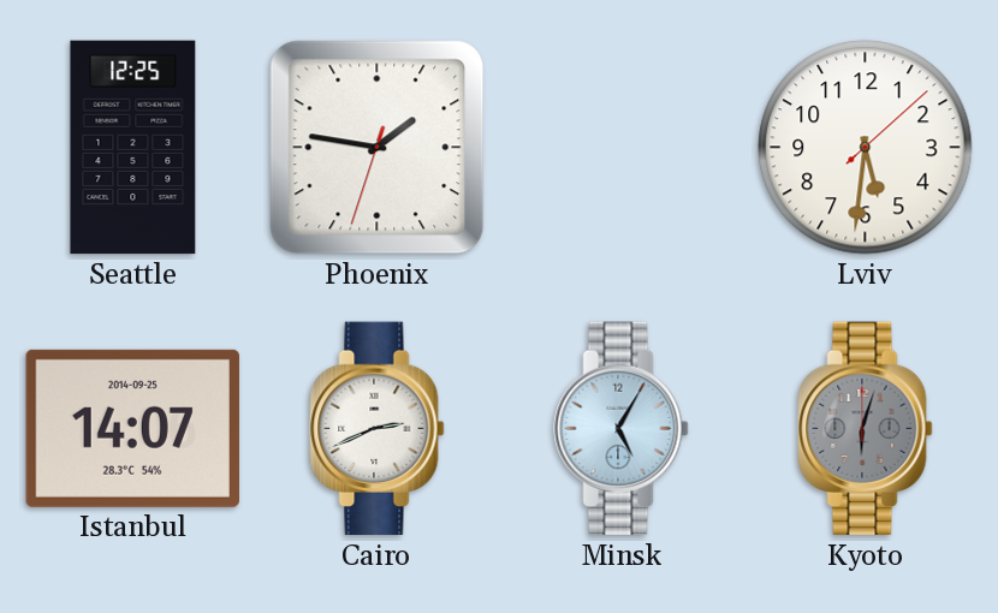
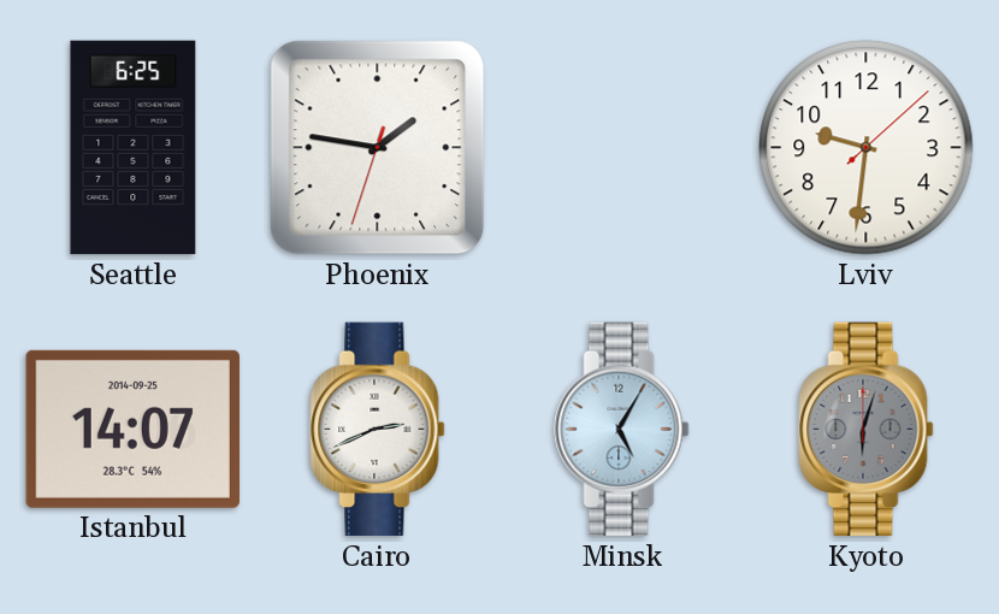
Seattle: 12:25 -> 6:25
Lviv: 5:31 -> 9:31
